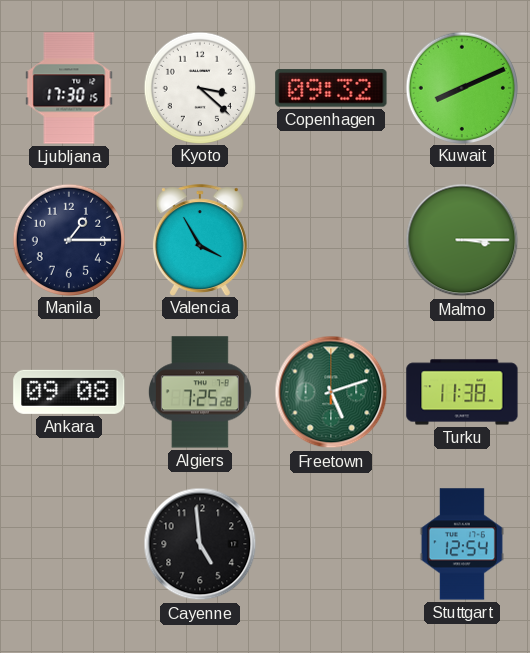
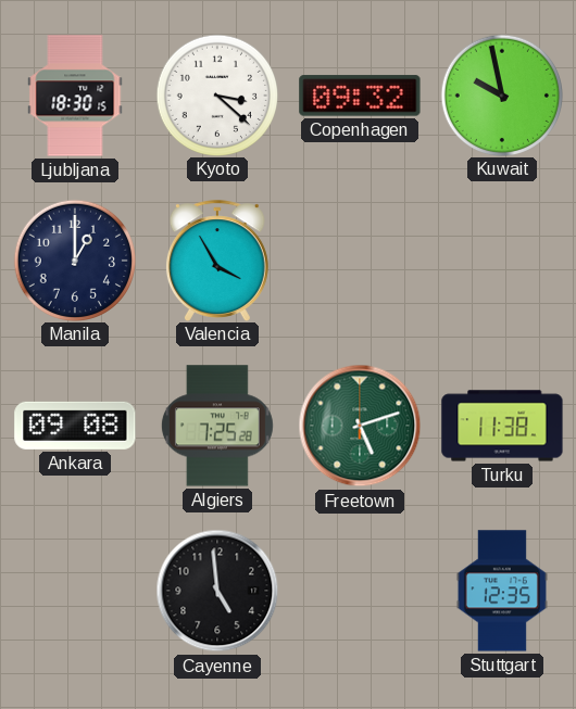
Ljubljana: 17:30 -> 18:30
Kuwait: 8:11 -> 9:58
Manila: 1:15 -> 1:00
Malmo: 3:15 -> none
Stuttgart: 12:54 -> 12:35
